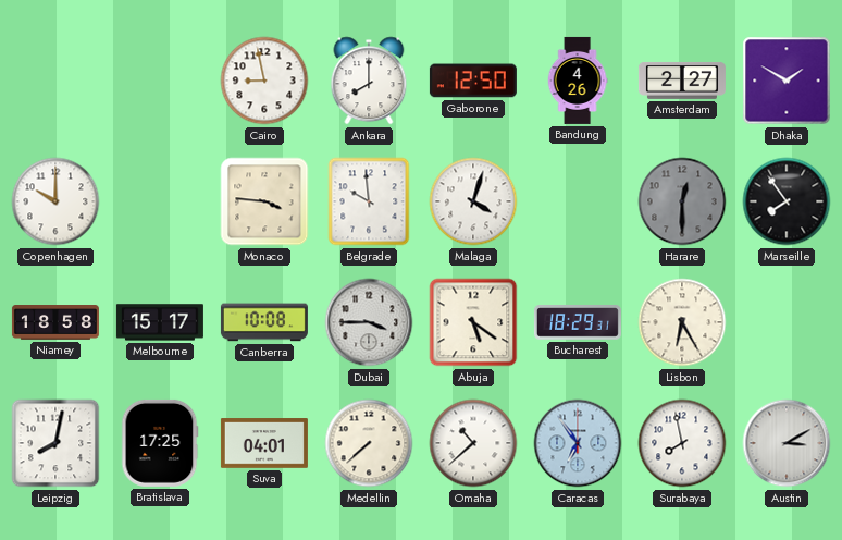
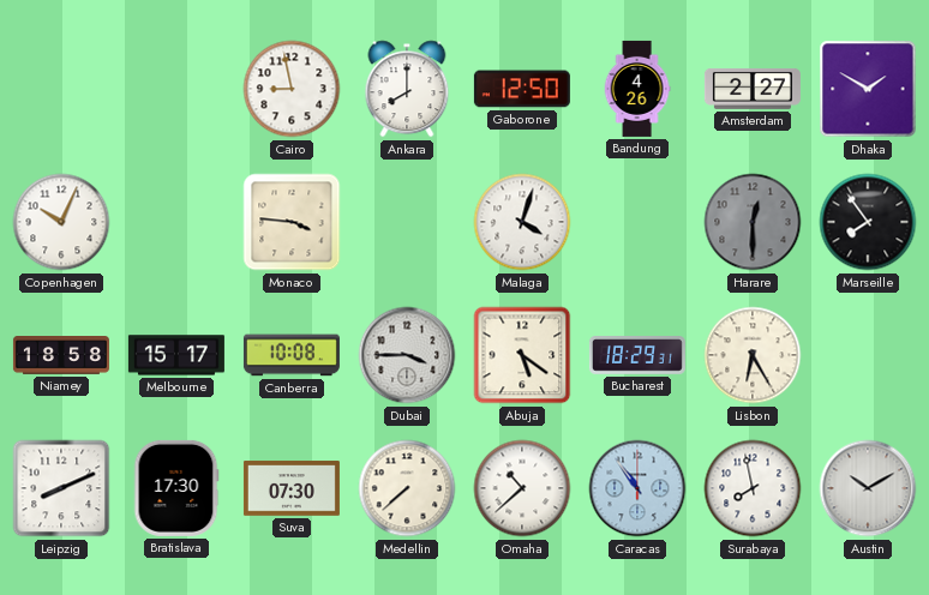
Copenhagen: 10:00 -> 10:04
Belgrade: 9:59 -> none
Leipzig: 8:02 -> 8:11
Bratislava: 17:25 -> 17:30
Suva: 04:01 -> 07:30
Caracas: 6:54 -> 10:54
Austin: 3:10 -> 10:10
